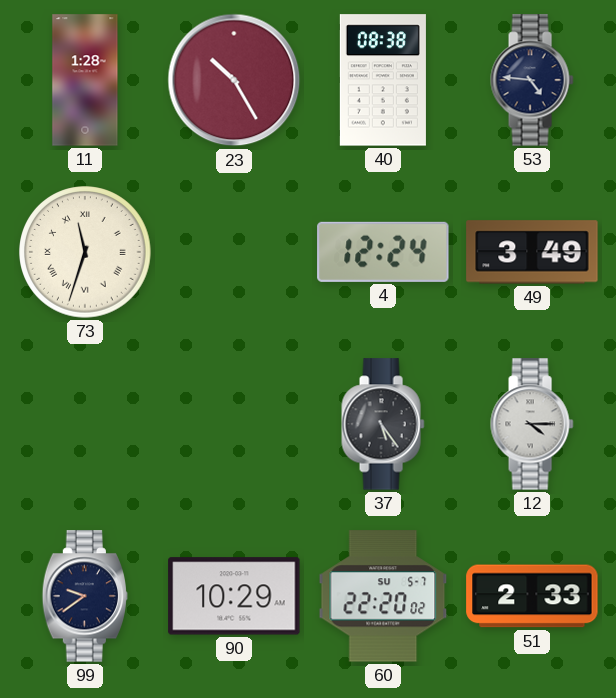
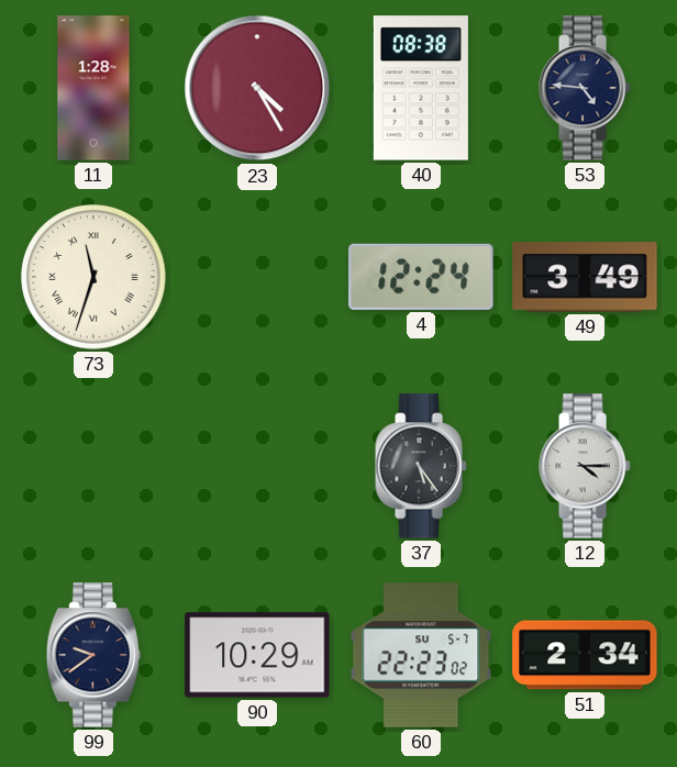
23: 10:25 -> 4:25
60: 22:20 -> 22:23
51: 2:33 -> 2:34
